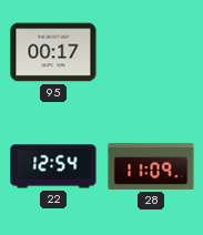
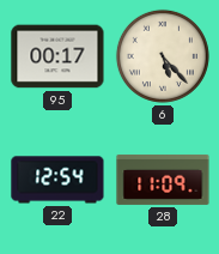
6: none -> 5:23
